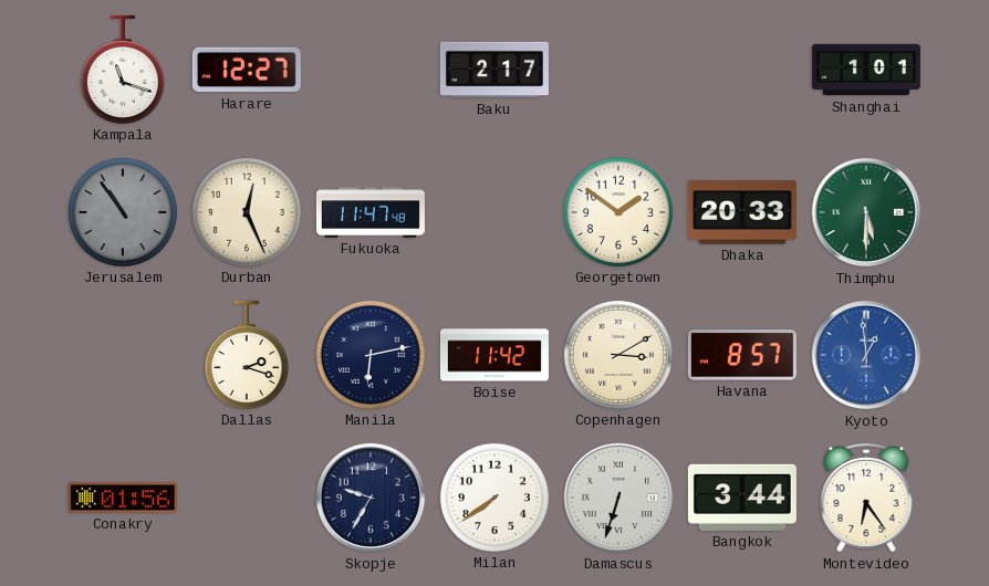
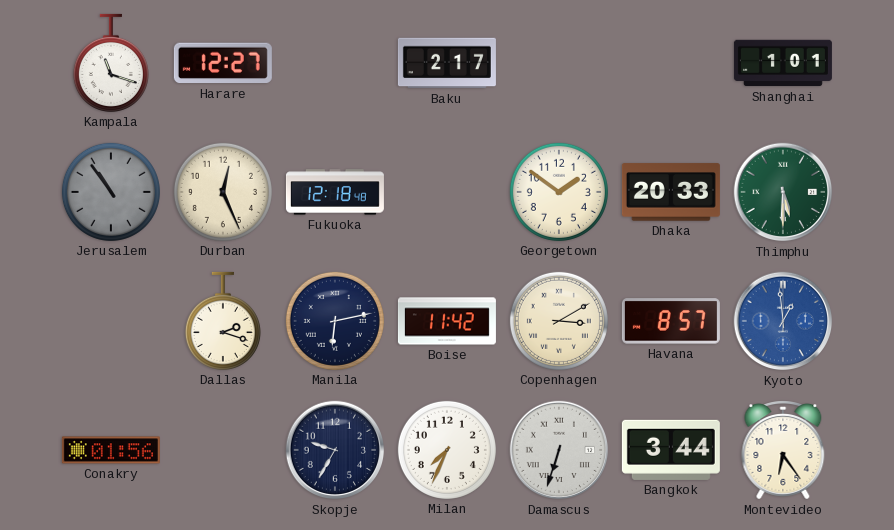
Fukuoka: 11:47 -> 12:18
Milan: 7:39 -> 7:34
